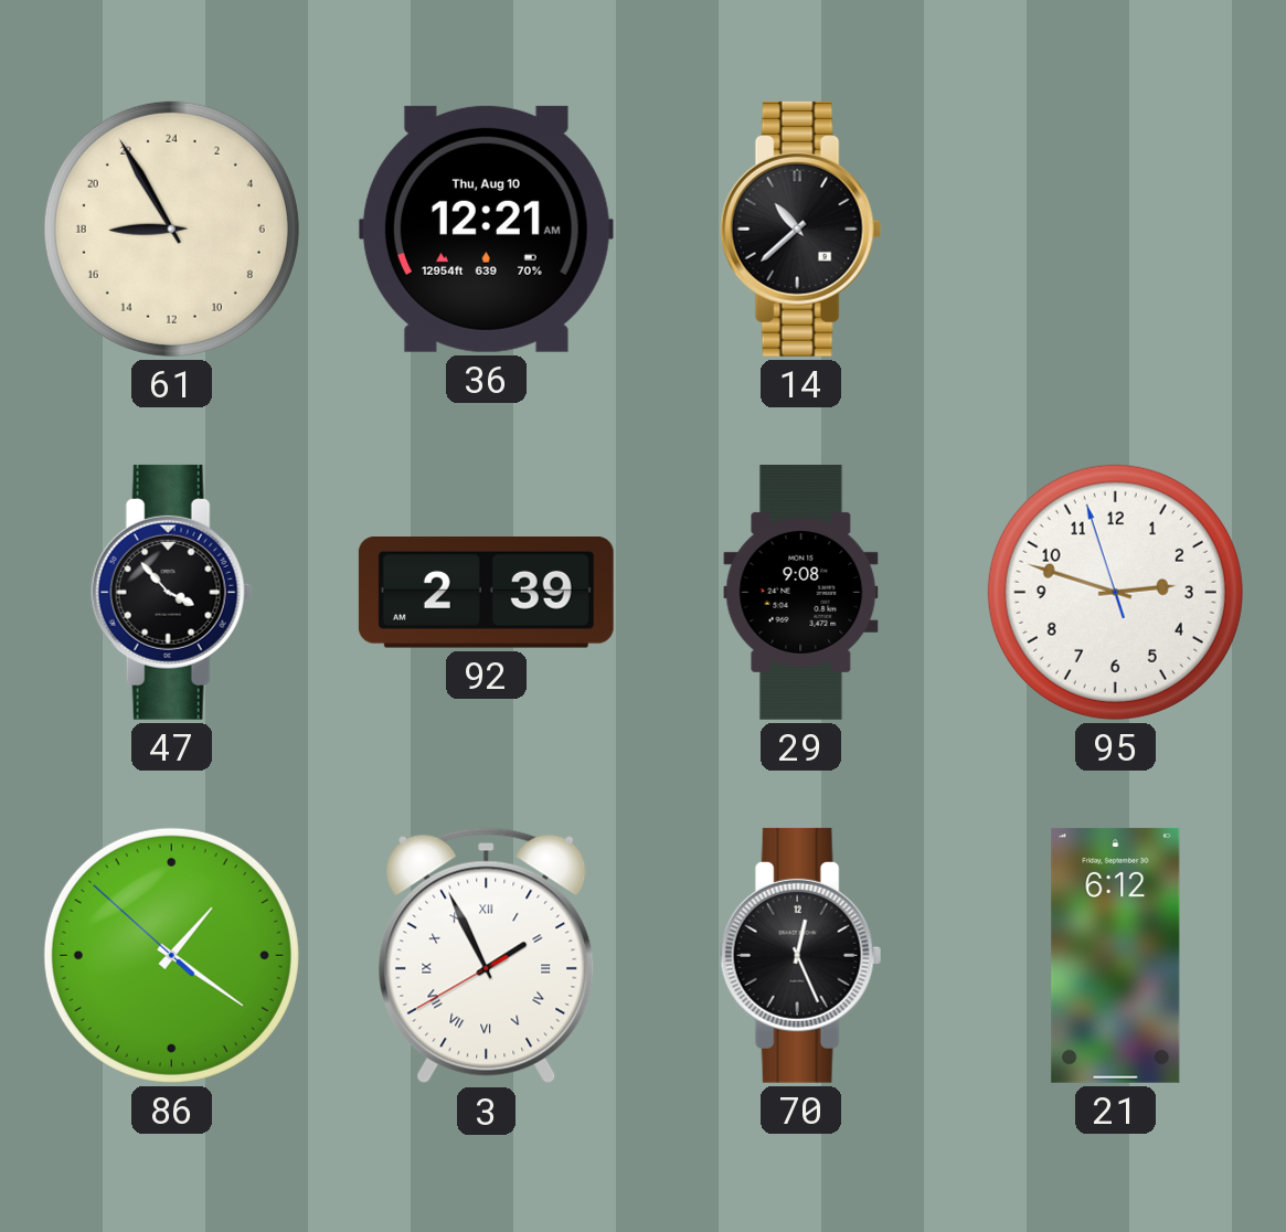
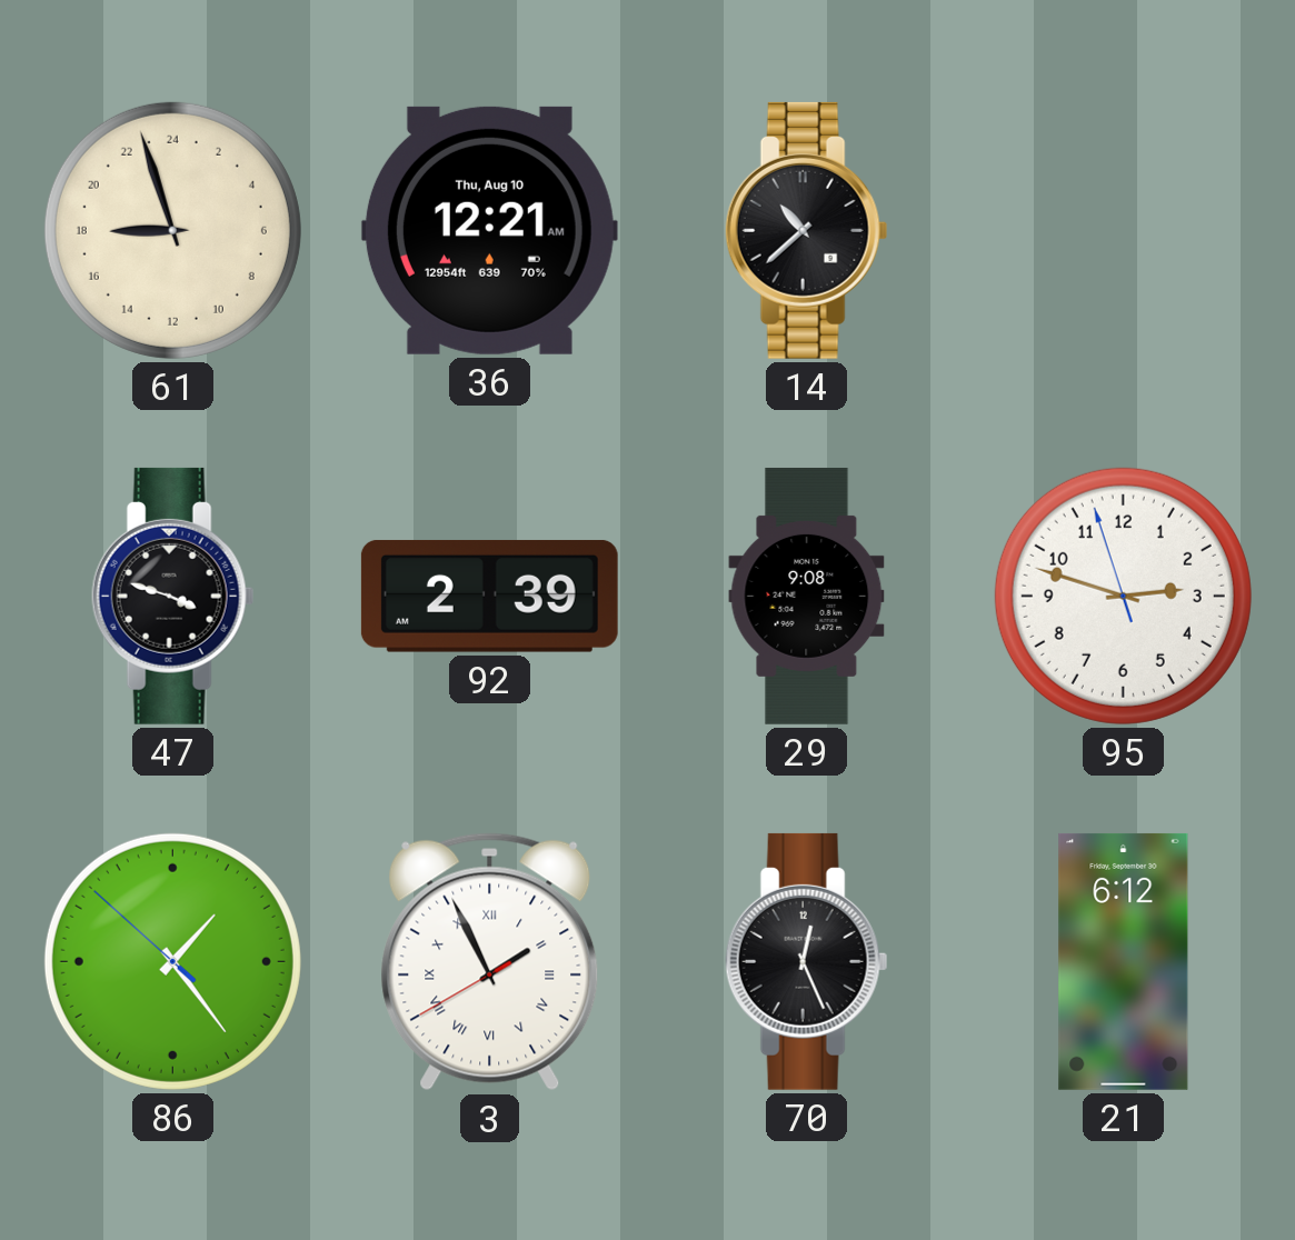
61: 17:55 -> 17:57
47: 3:53 -> 3:48
86: 1:20 -> 1:23
